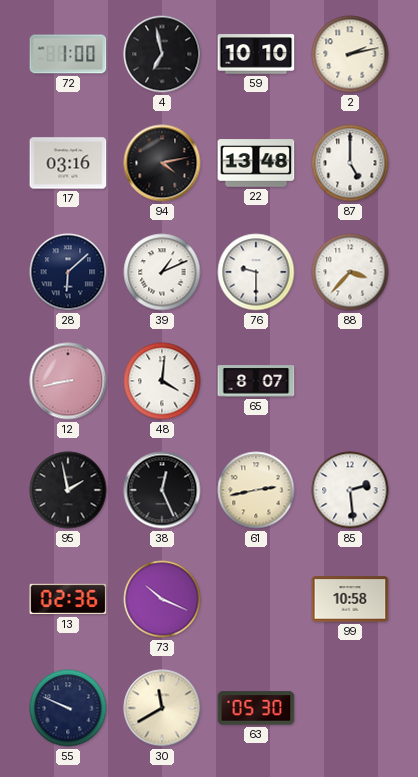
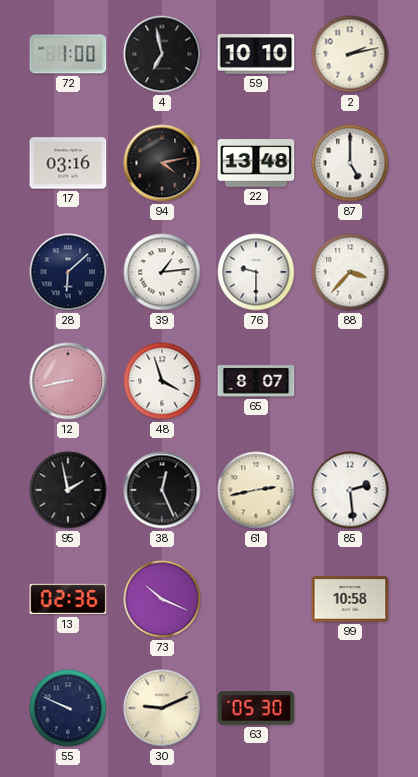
39: 1:11 -> 1:14
48: 4:01 -> 3:57
30: 11:40 -> 9:11
